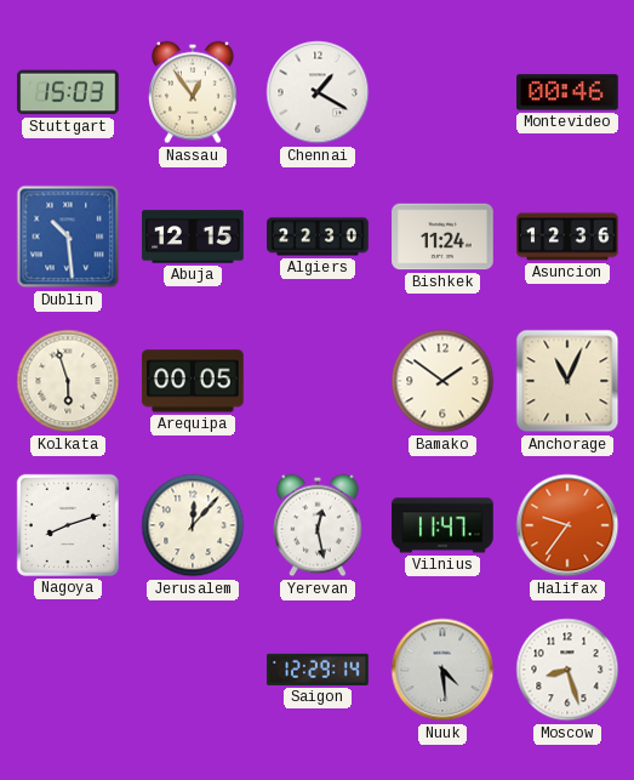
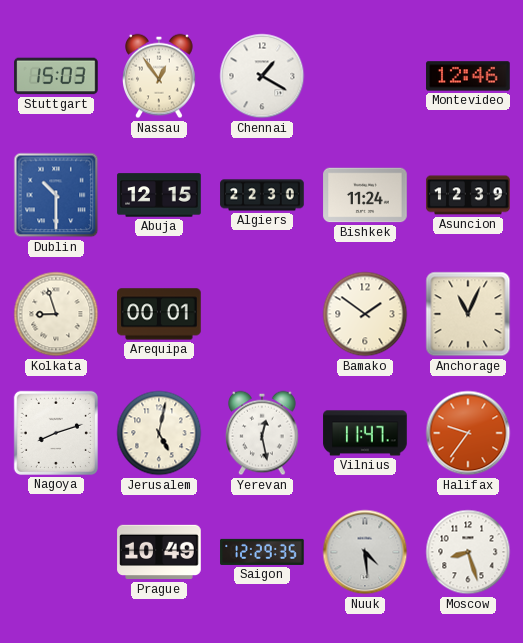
Montevideo: 00:46 -> 12:46
Dublin: 10:29 -> 10:30
Asuncion: 12:36 -> 12:39
Kolkata: 5:57 -> 8:57
Arequipa: 00:05 -> 00:01
Jerusalem: 12:07 -> 5:02
Prague: none -> 10:49
Saigon: 12:29:14 -> 12:29:35
